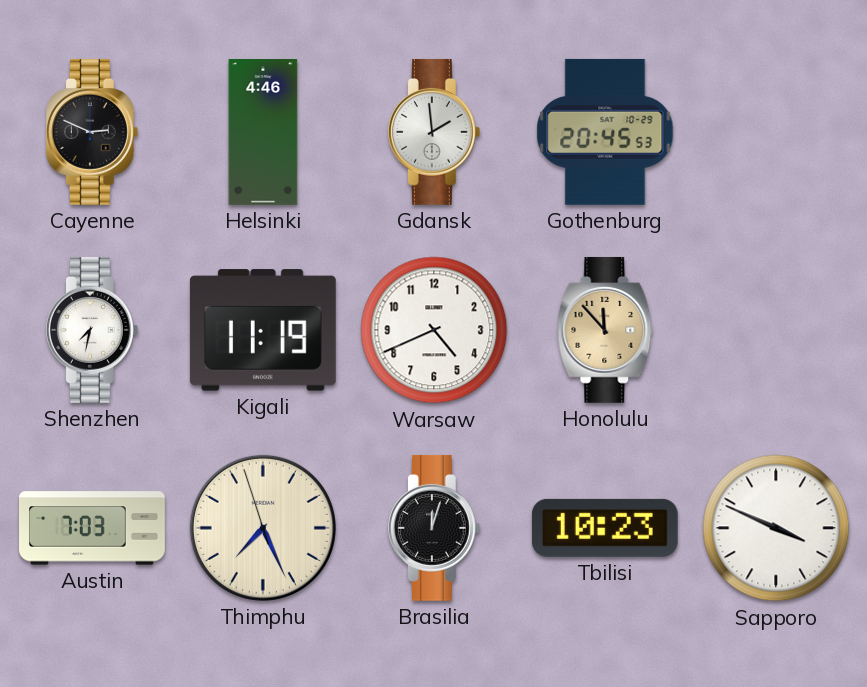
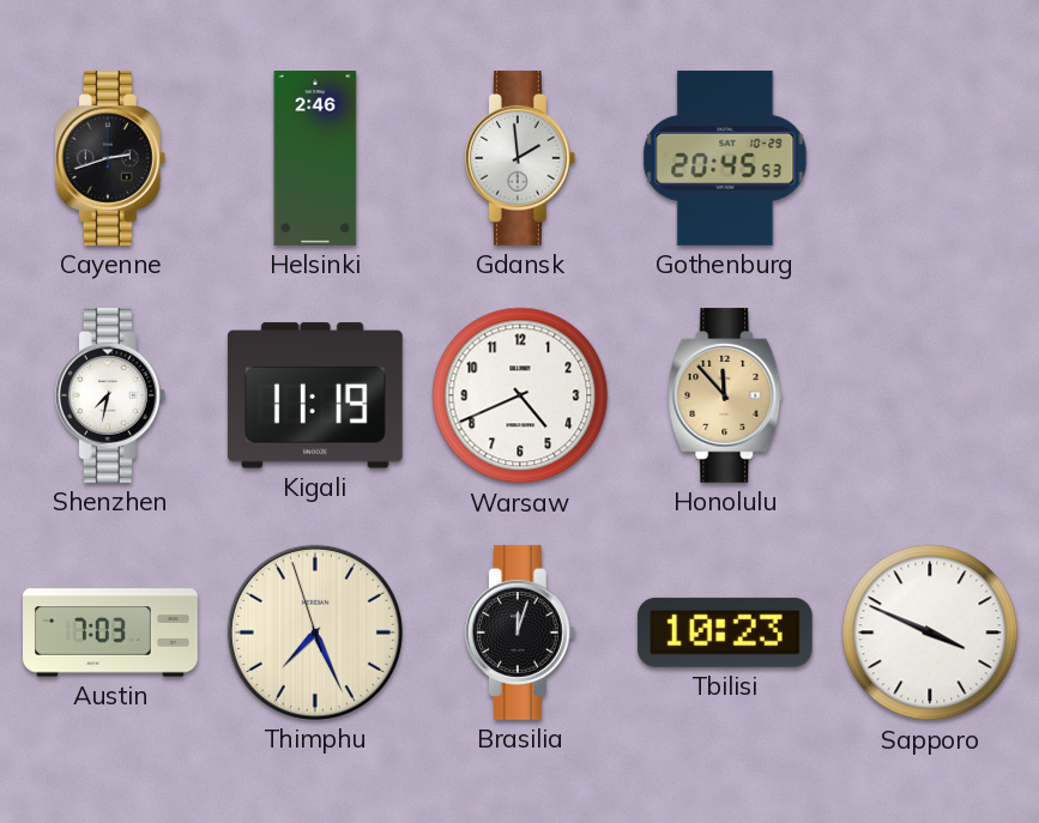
Cayenne: 2:49 -> 2:42
Helsinki: 4:46 -> 2:46
